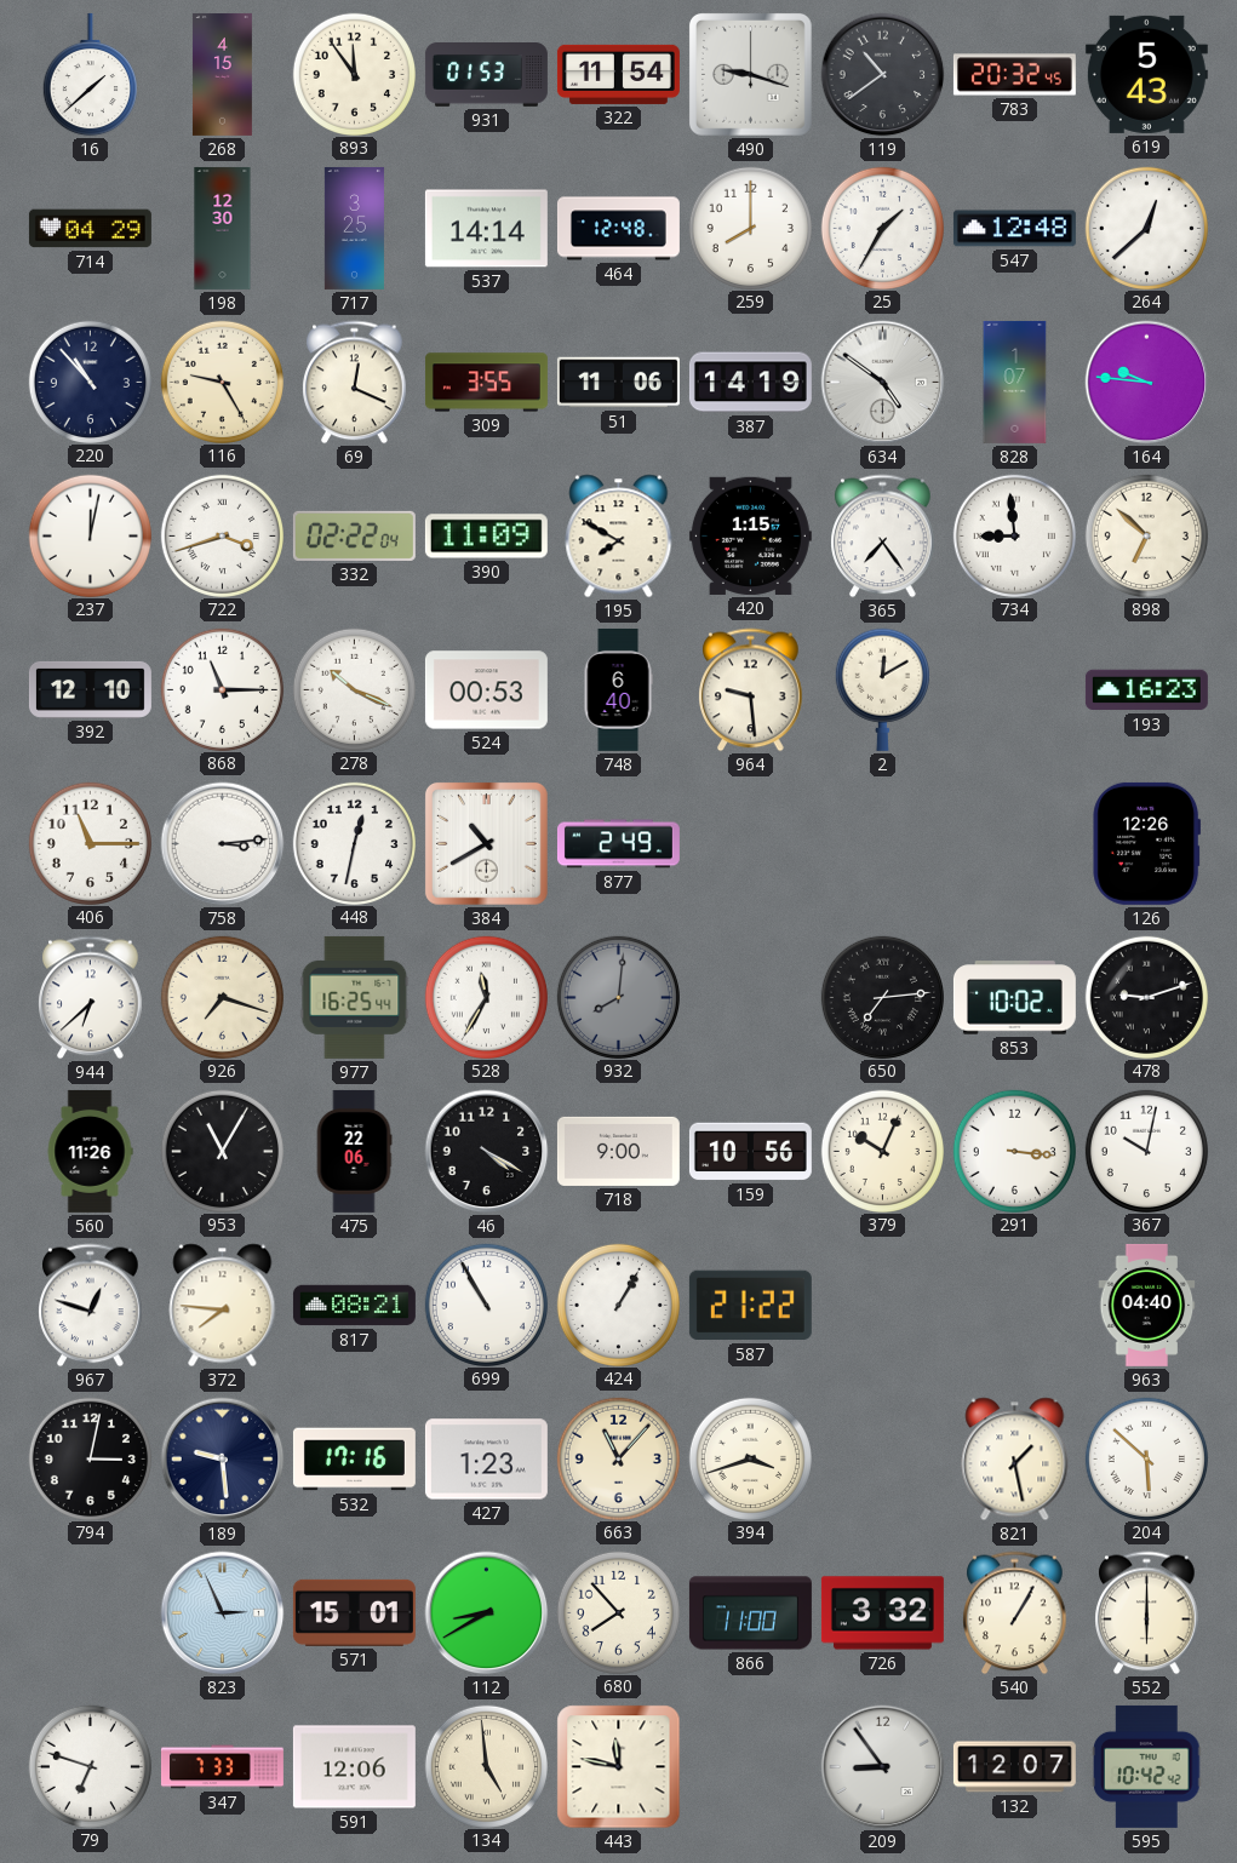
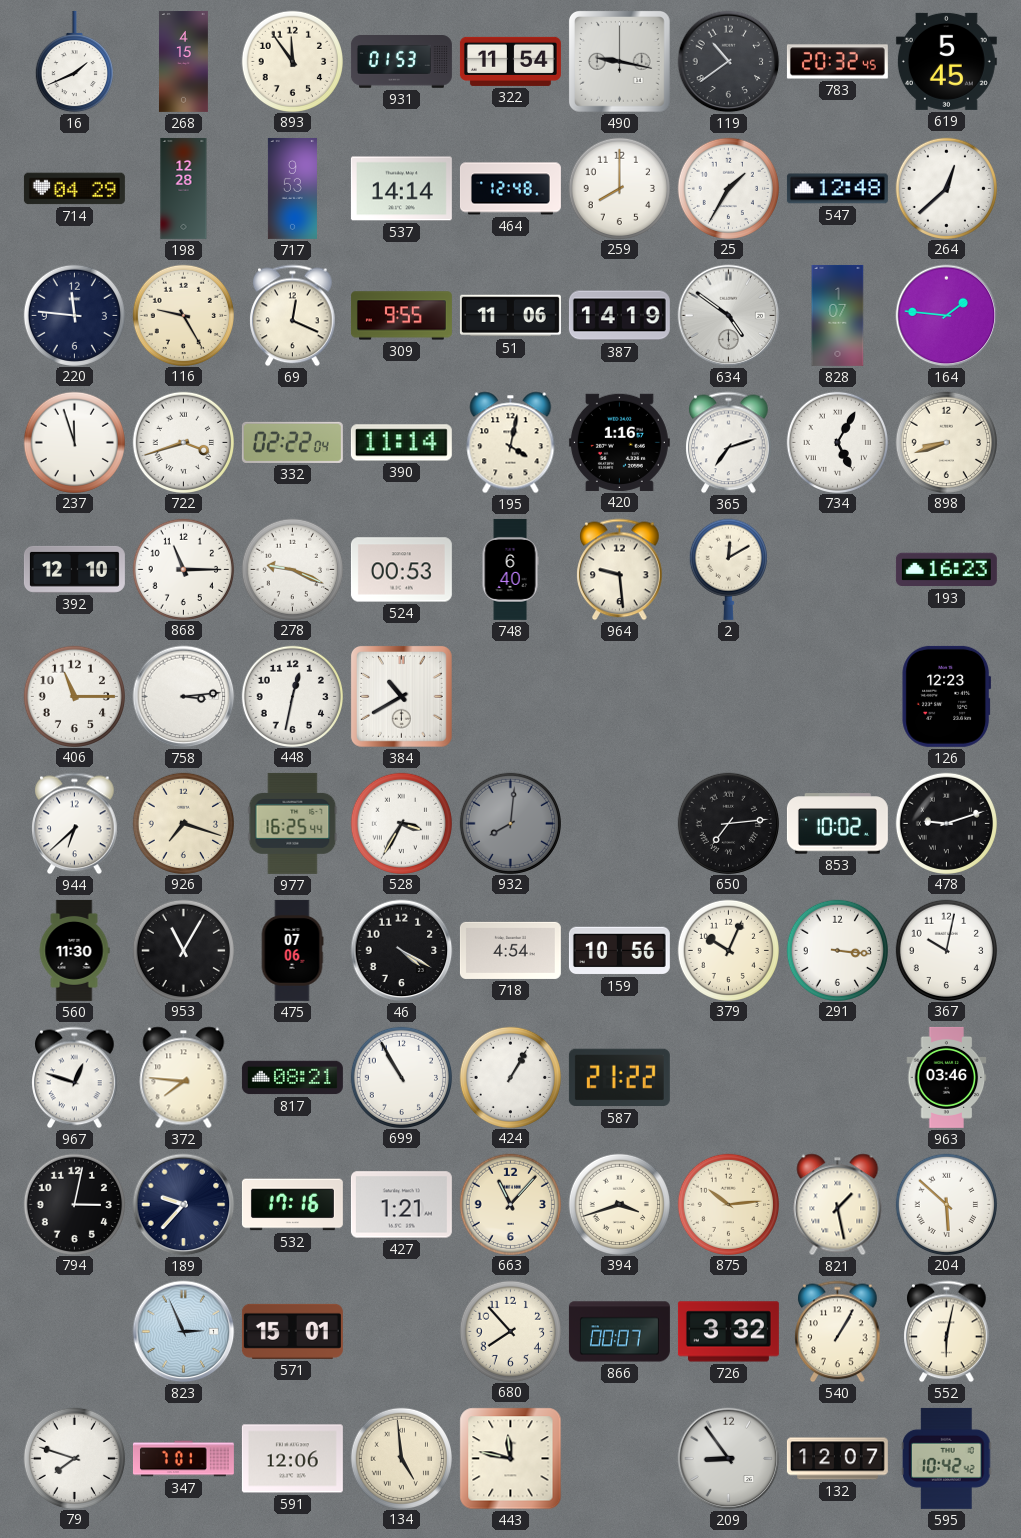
16: 1:38 -> 1:41
490: 9:18 -> 9:17
619: 5:43 -> 5:45
198: 12:30 -> 12:28
717: 3:25 -> 9:53
220: 10:53 -> 11:46
309: 3:55 -> 9:55
164: 9:46 -> 1:46
237: 12:02 -> 11:57
390: 11:09 -> 11:14
195: 7:50 -> 4:02
420: 1:15 -> 1:16
365: 7:24 -> 7:12
734: 8:59 -> 5:05
898: 6:52 -> 8:42
278: 10:19 -> 9:19
877: 2:49 -> none
126: 12:26 -> 12:23
528: 11:35 -> 3:35
560: 11:26 -> 11:30
475: 22:06 -> 07:06
718: 9:00 -> 4:54
963: 04:40 -> 03:46
189: 9:29 -> 9:37
427: 1:23 -> 1:21
875: none -> 10:14
112: 8:40 -> none
866: 11:00 -> 00:07
552: 6:00 -> 6:02
79: 6:48 -> 7:48
347: 7:33 -> 7:01
